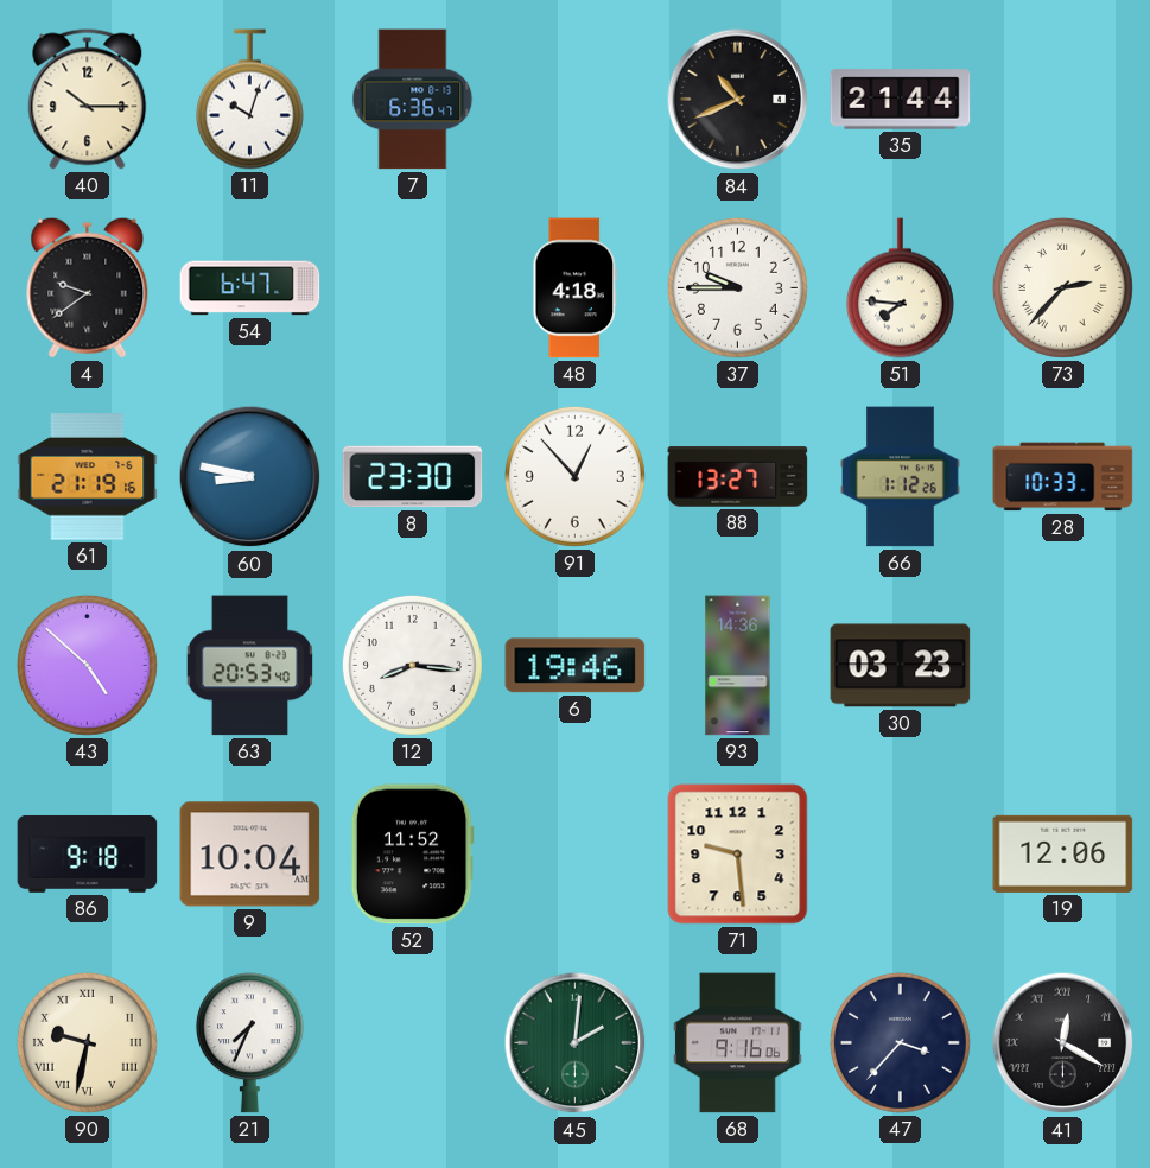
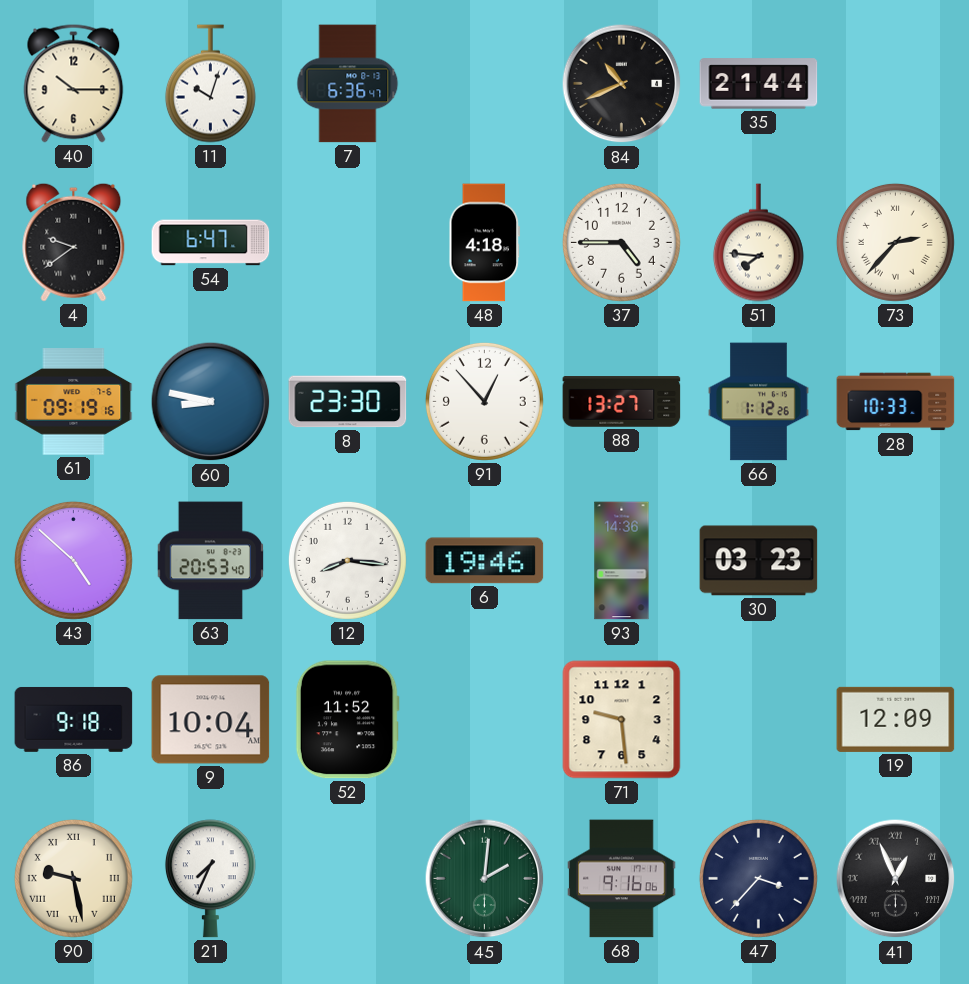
37: 9:45 -> 4:45
61: 21:19 -> 09:19
19: 12:06 -> 12:09
90: 9:32 -> 9:28
41: 12:20 -> 12:56
